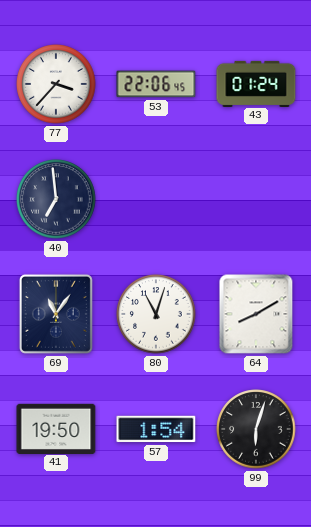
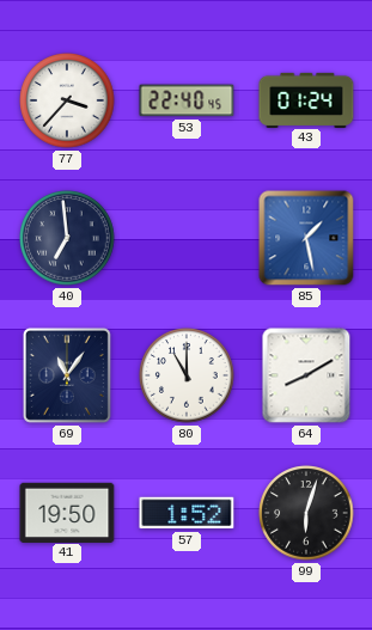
53: 22:06 -> 22:40
85: none -> 1:28
80: 11:03 -> 11:00
57: 1:54 -> 1:52
